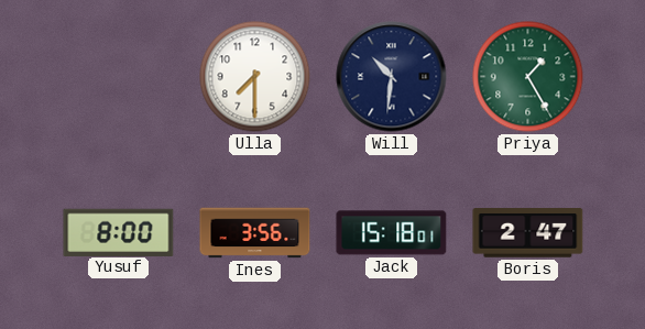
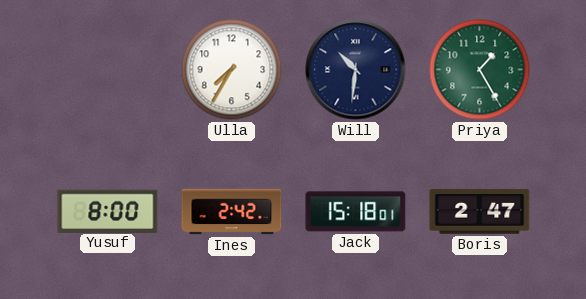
Ulla: 7:30 -> 7:35
Ines: 3:56 -> 2:42
